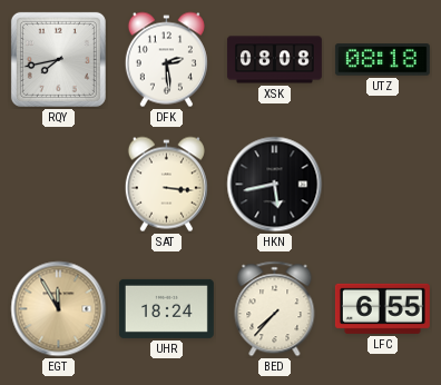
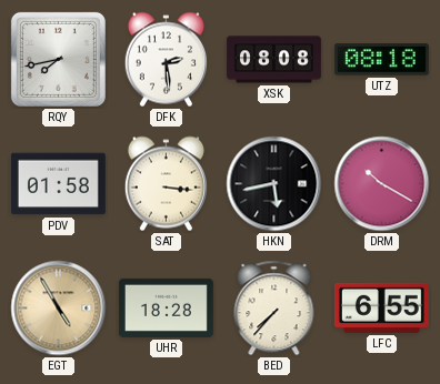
PDV: none -> 01:58
DRM: none -> 10:20
EGT: 11:55 -> 4:55
UHR: 18:24 -> 18:28
